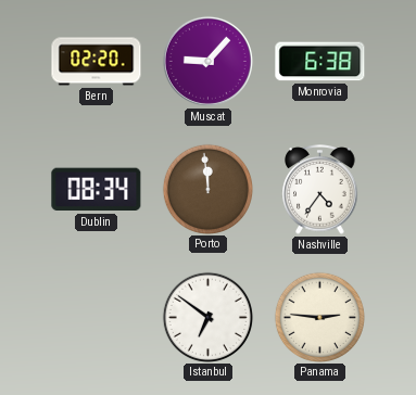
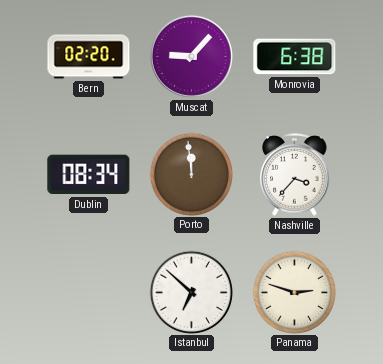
Nashville: 4:36 -> 3:37
Istanbul: 6:51 -> 6:52
Panama: 2:46 -> 2:48
